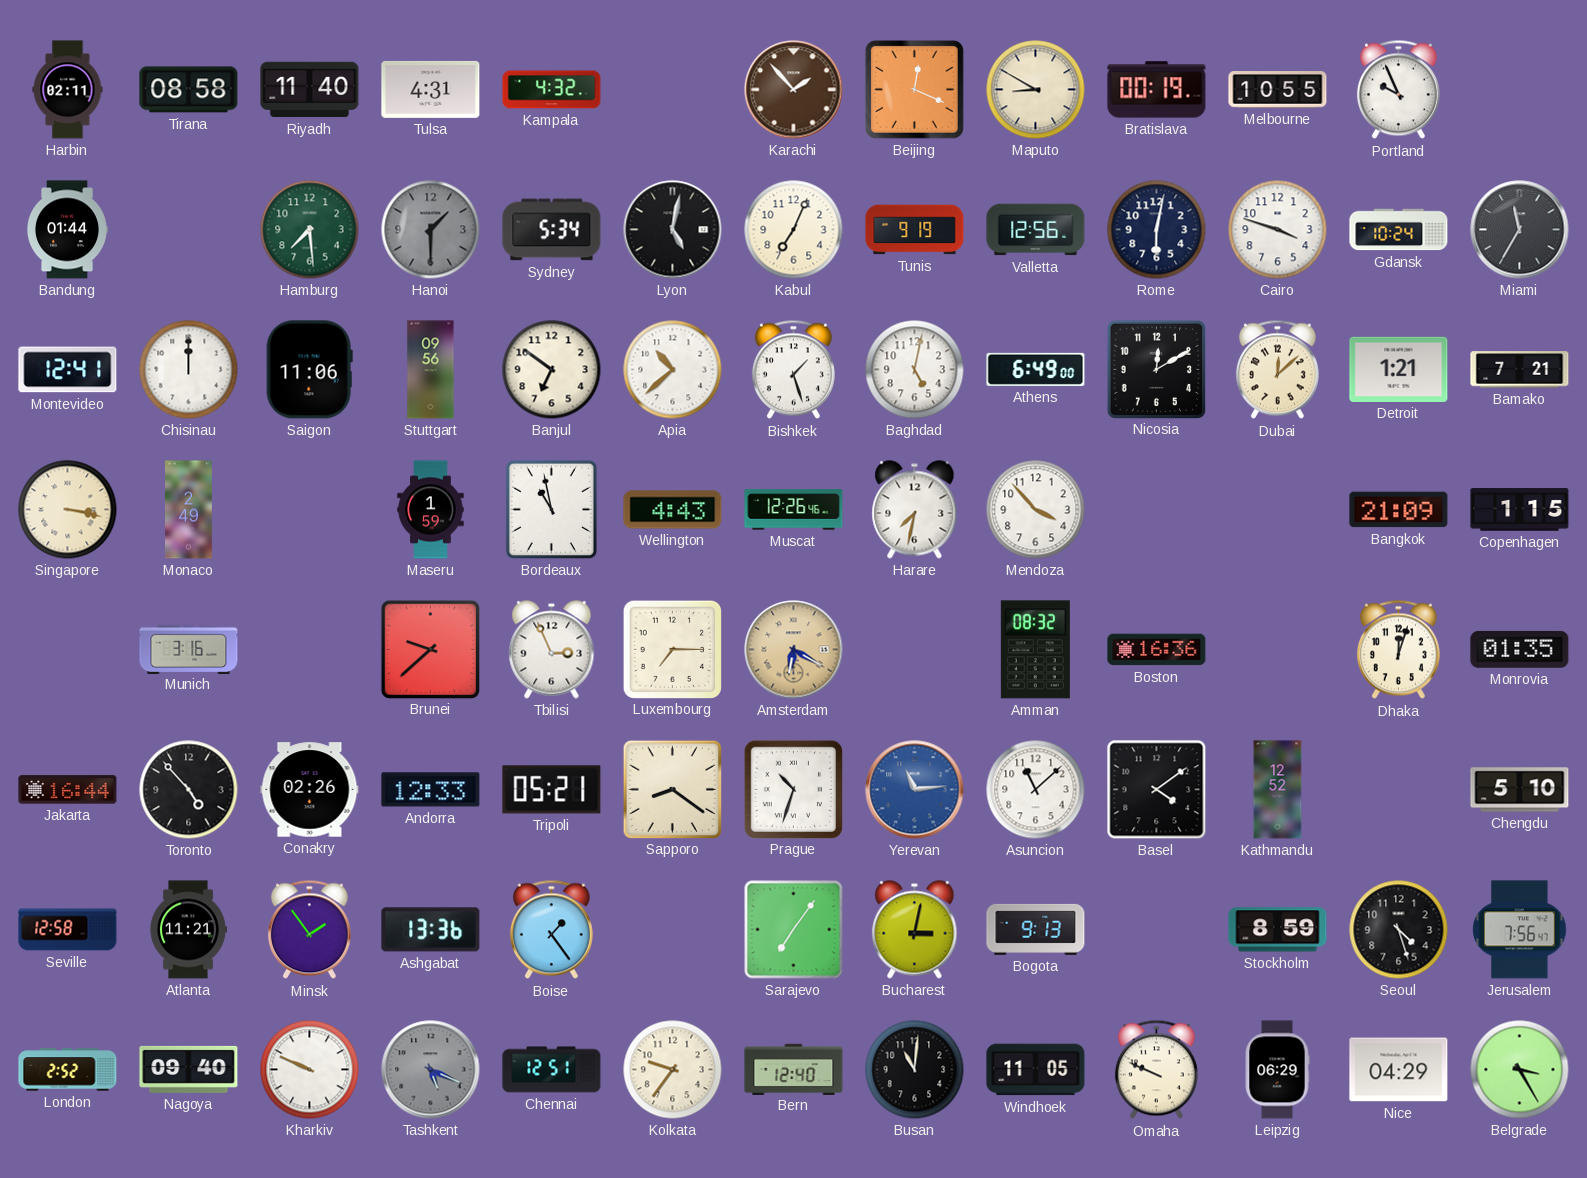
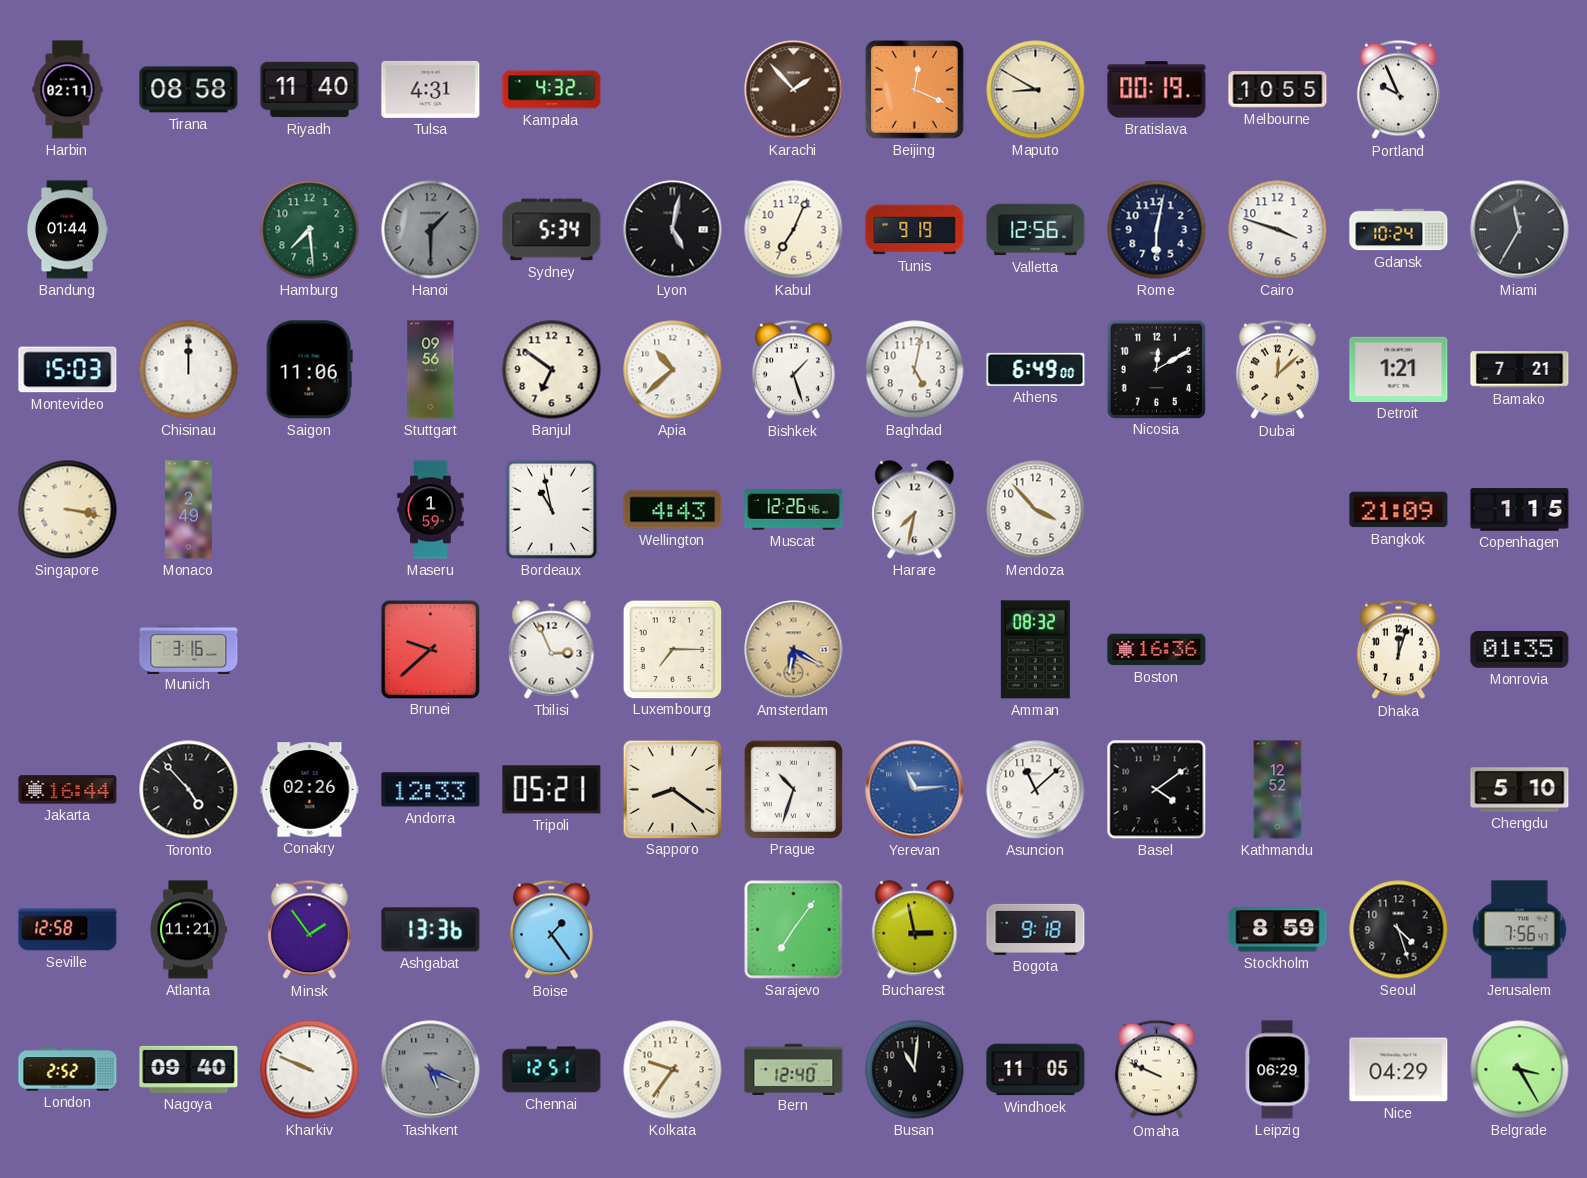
Montevideo: 12:41 -> 15:03
Bucharest: 3:02 -> 2:58
Bogota: 9:13 -> 9:18
